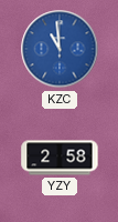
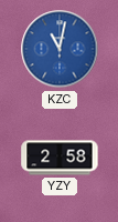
KZC: 10:59 -> 11:02
